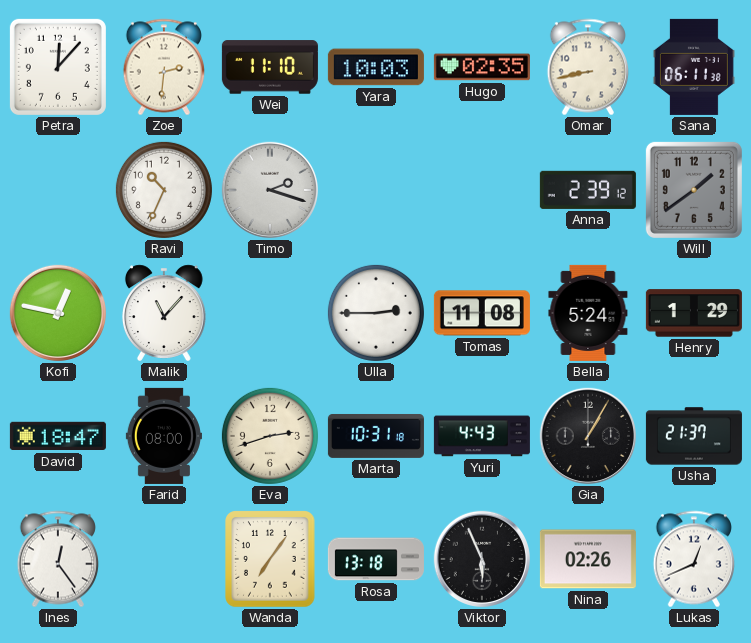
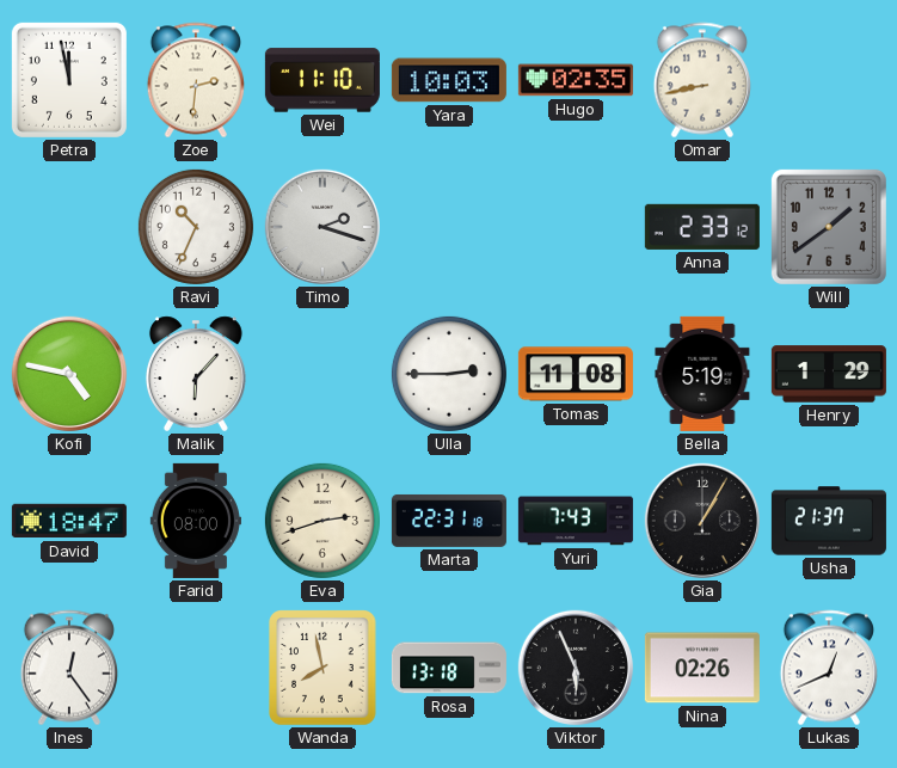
Petra: 12:07 -> 11:58
Sana: 06:11 -> none
Anna: 2:39 -> 2:33
Kofi: 12:47 -> 4:47
Malik: 11:07 -> 6:07
Bella: 5:24 -> 5:19
Marta: 10:31 -> 22:31
Yuri: 4:43 -> 7:43
Wanda: 7:06 -> 7:58
